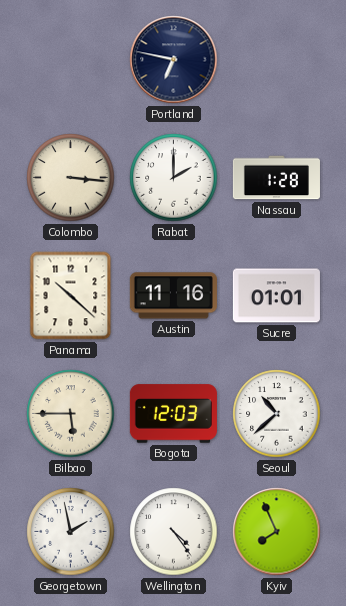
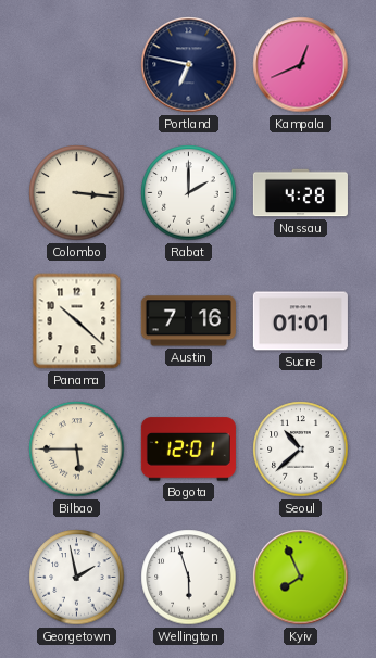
Kampala: none -> 12:41
Nassau: 1:28 -> 4:28
Austin: 11:16 -> 7:16
Bogota: 12:03 -> 12:01
Wellington: 4:24 -> 5:57
